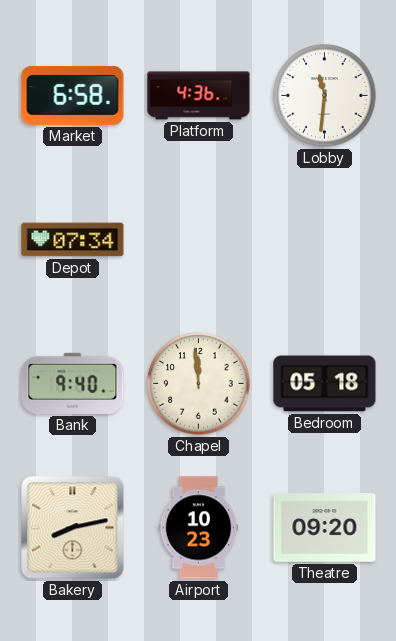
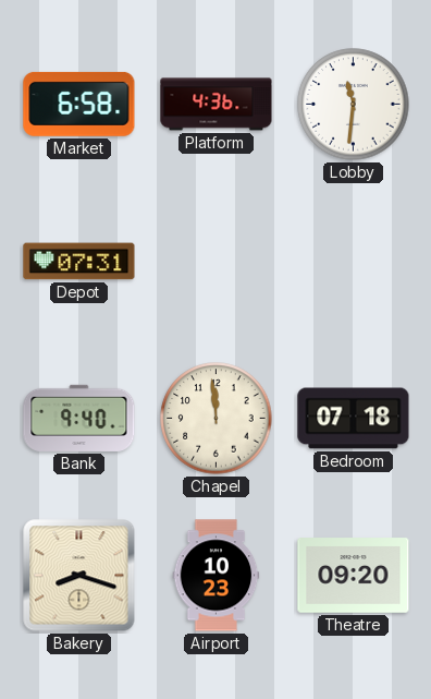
Depot: 07:34 -> 07:31
Bedroom: 05:18 -> 07:18
Bakery: 8:13 -> 8:18
